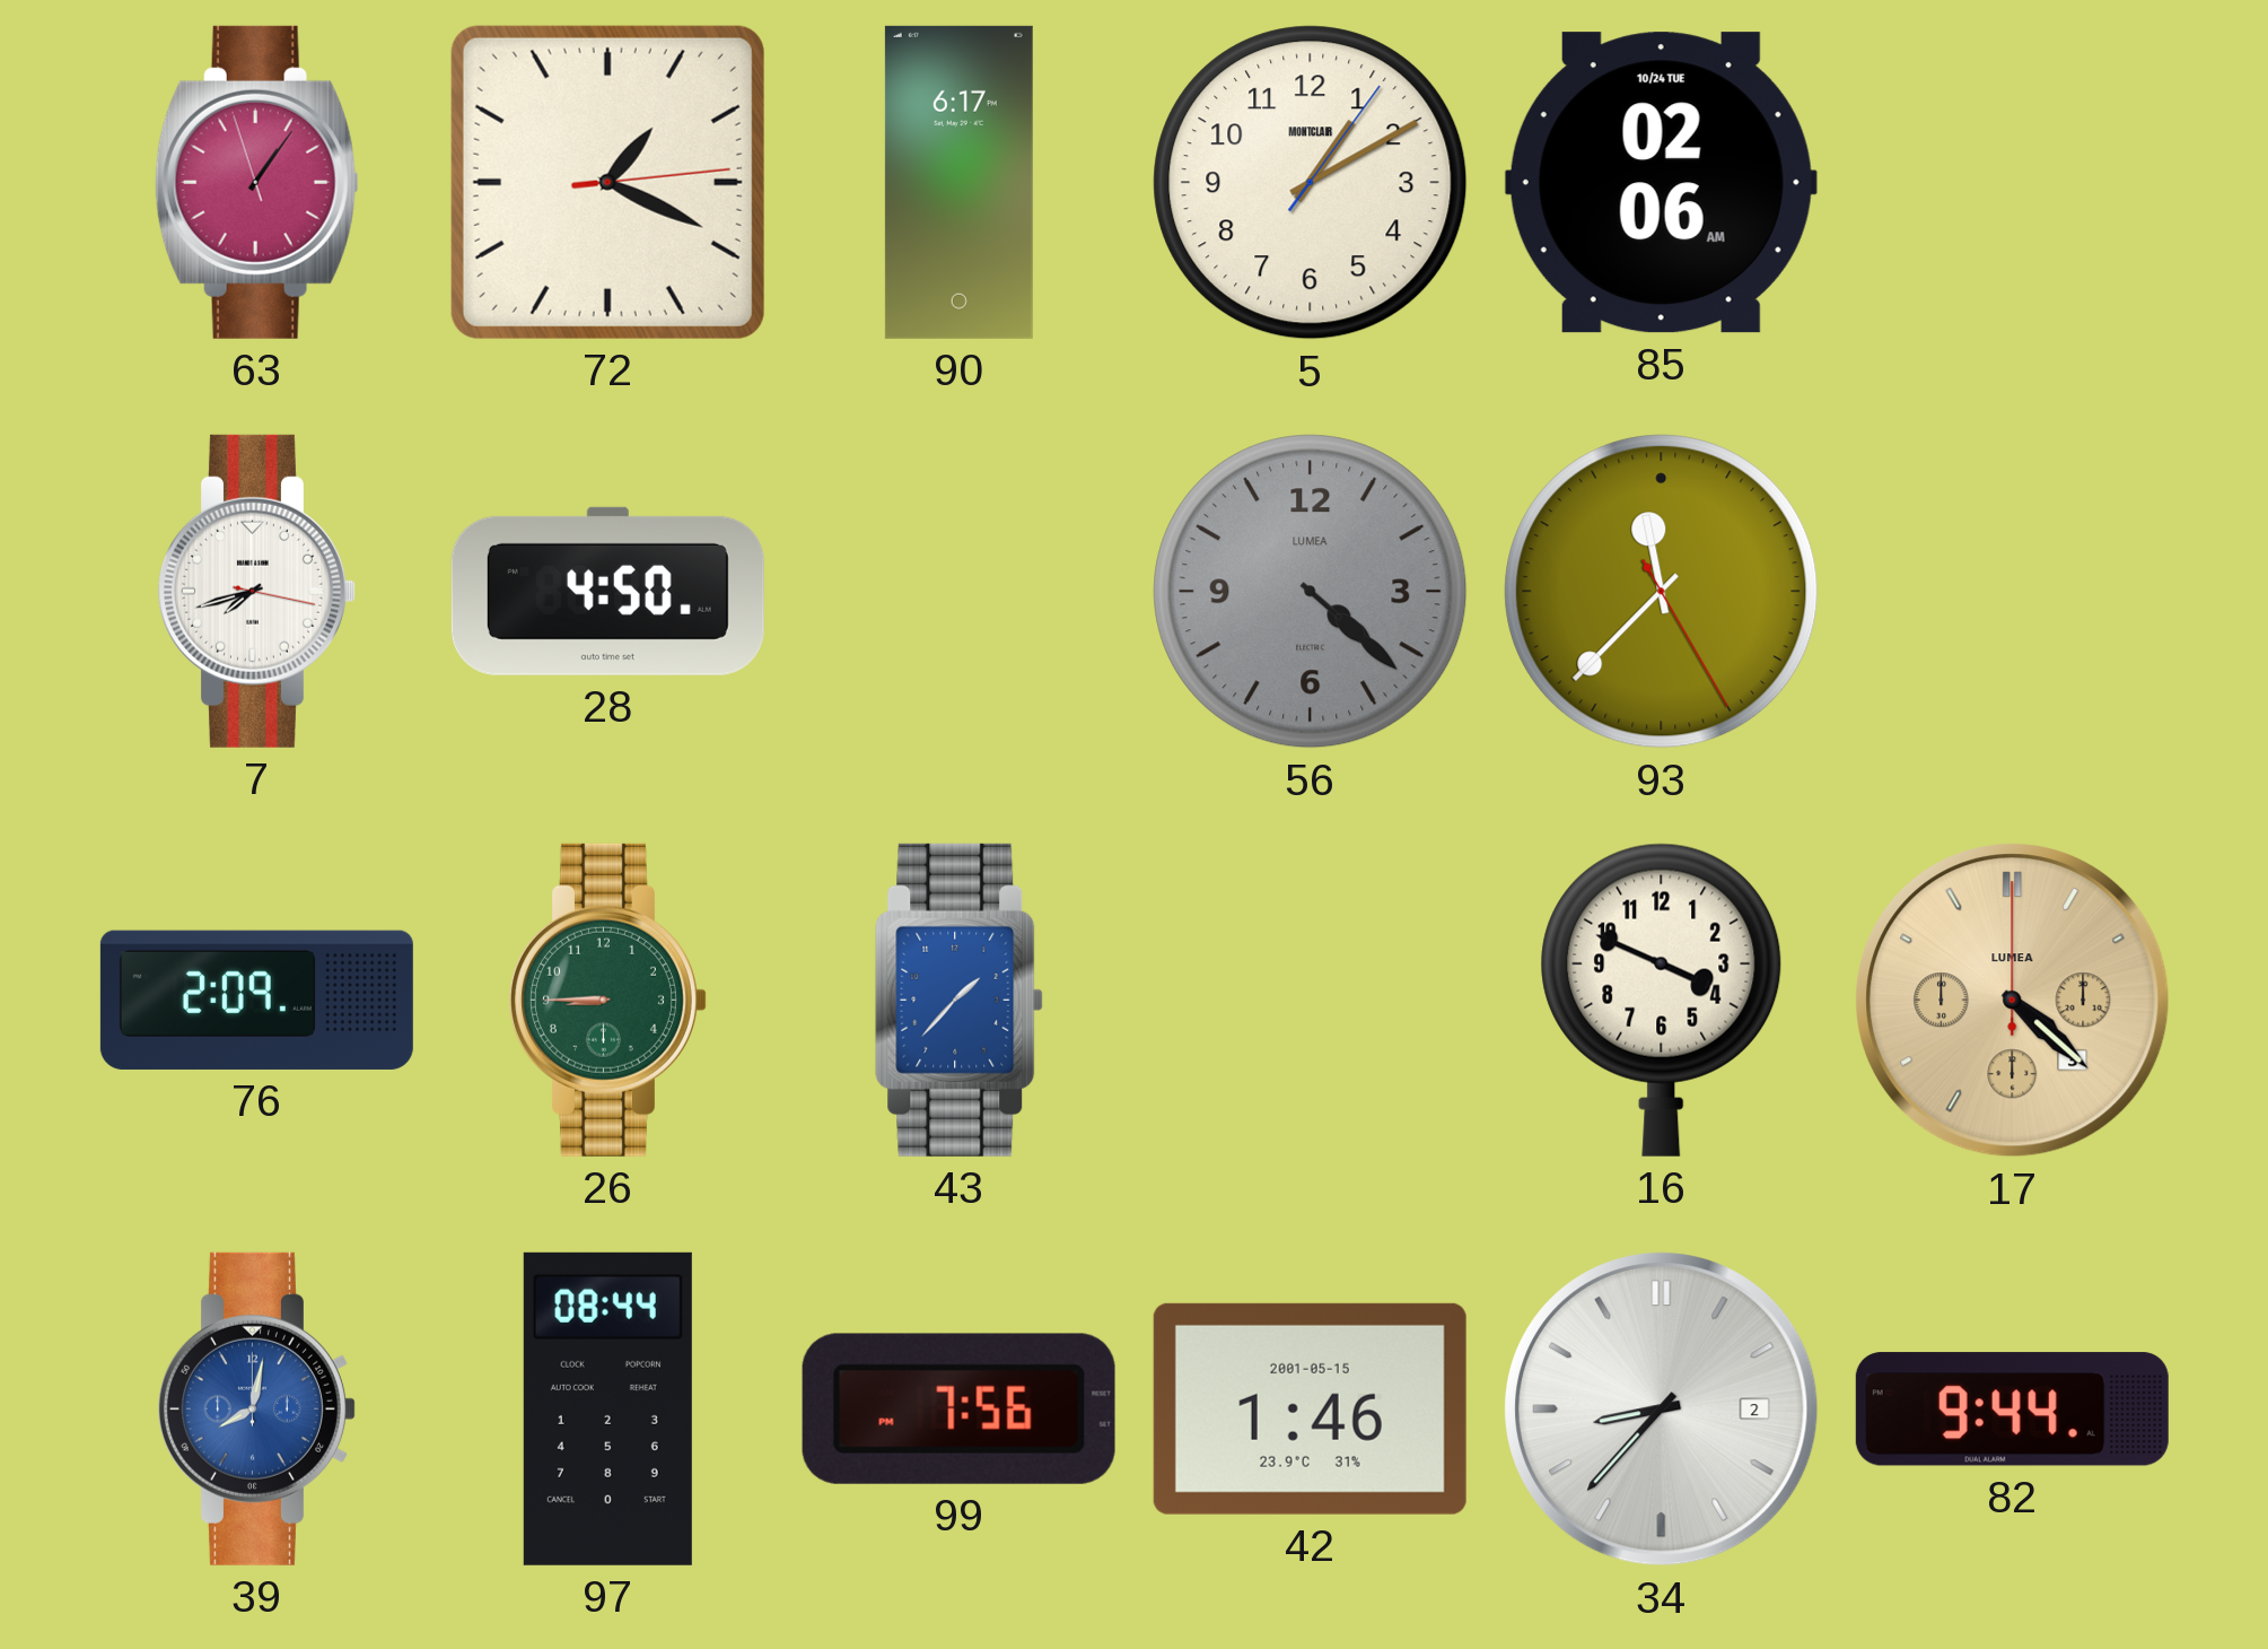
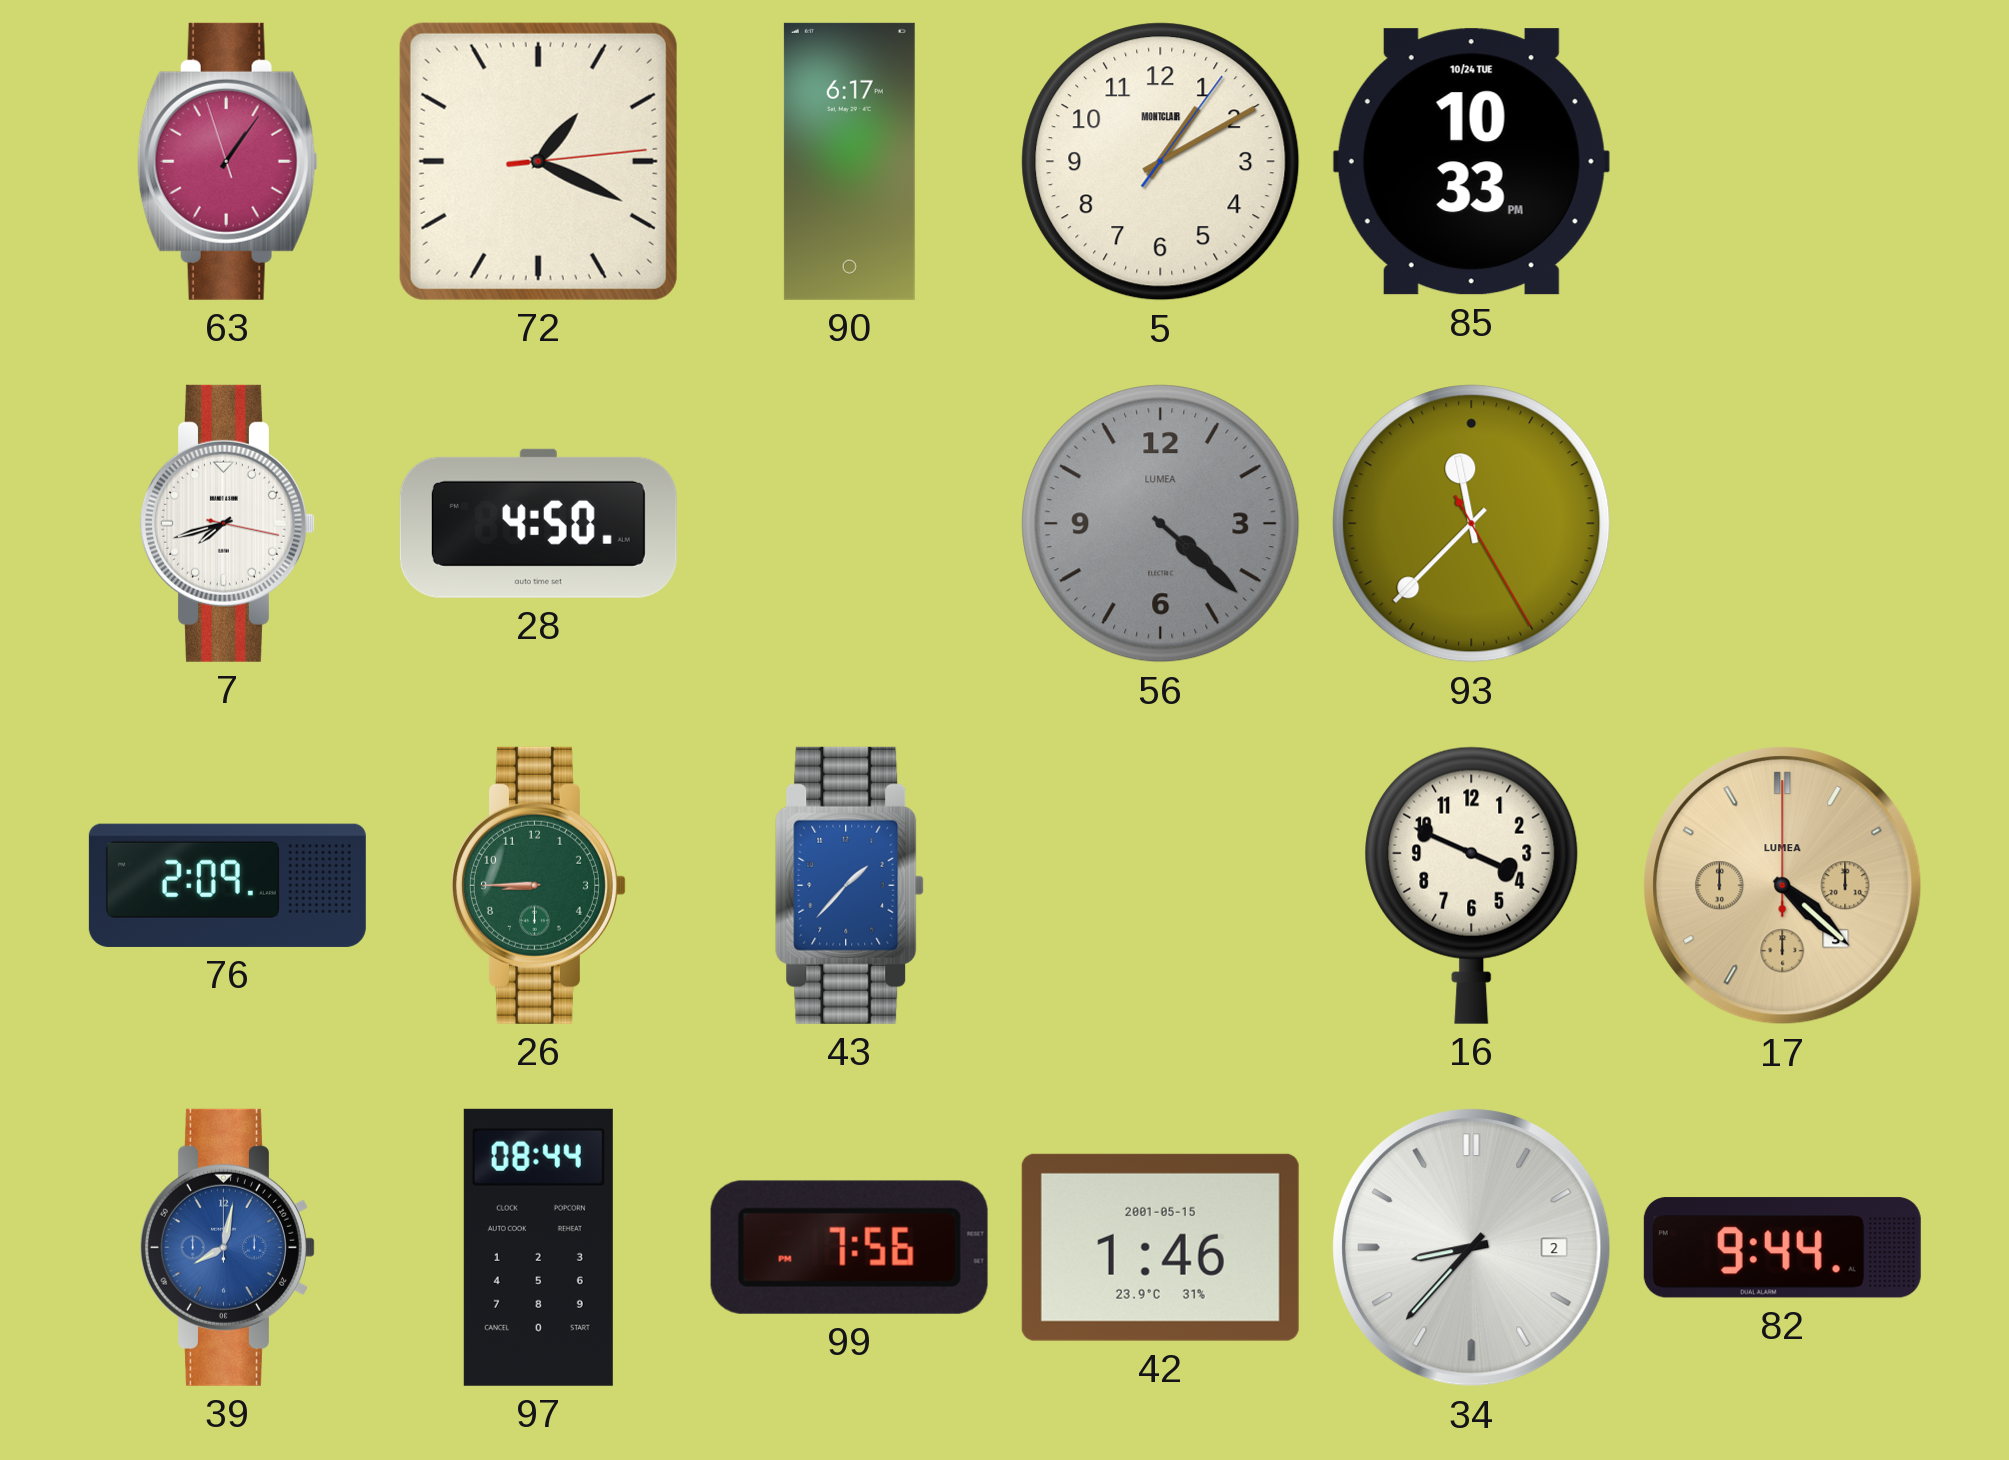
85: 02:06 -> 10:33
